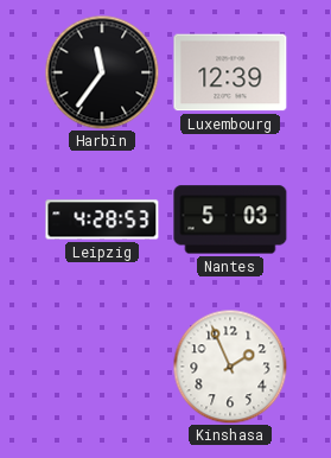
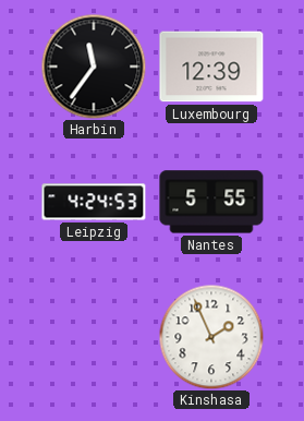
Leipzig: 4:28 -> 4:24
Nantes: 5:03 -> 5:55
